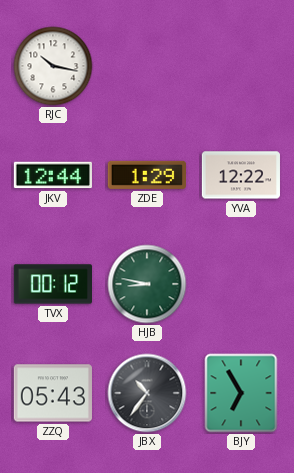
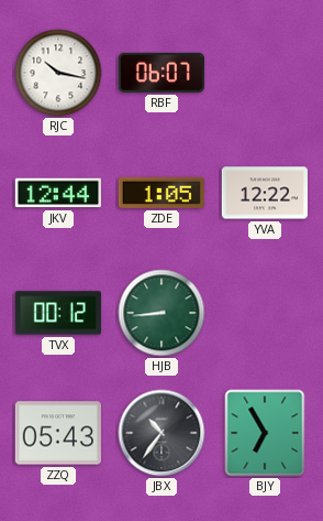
RBF: none -> 06:07
ZDE: 1:29 -> 1:05
HJB: 8:47 -> 8:44
